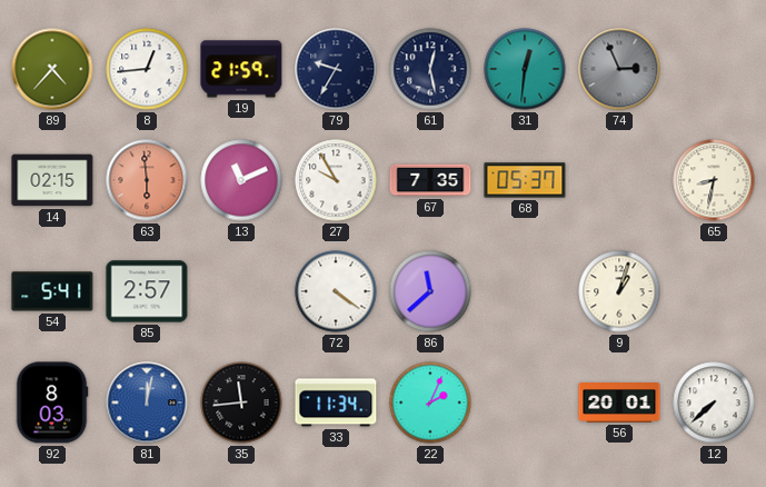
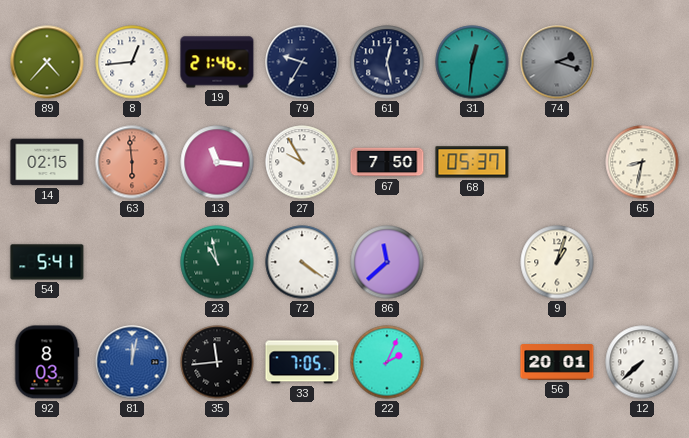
19: 21:59 -> 21:46
74: 2:56 -> 2:18
13: 11:11 -> 11:16
67: 7:35 -> 7:50
85: 2:57 -> none
23: none -> 10:58
33: 11:34 -> 7:05
